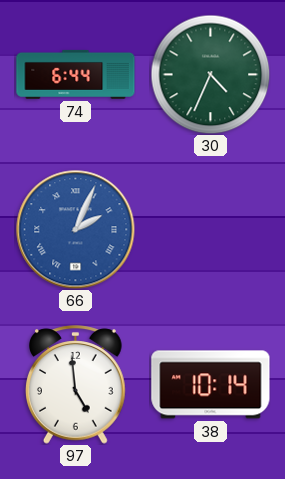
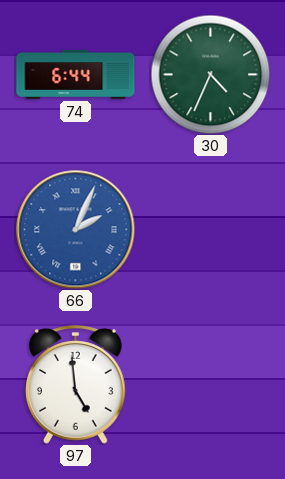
38: 10:14 -> none
